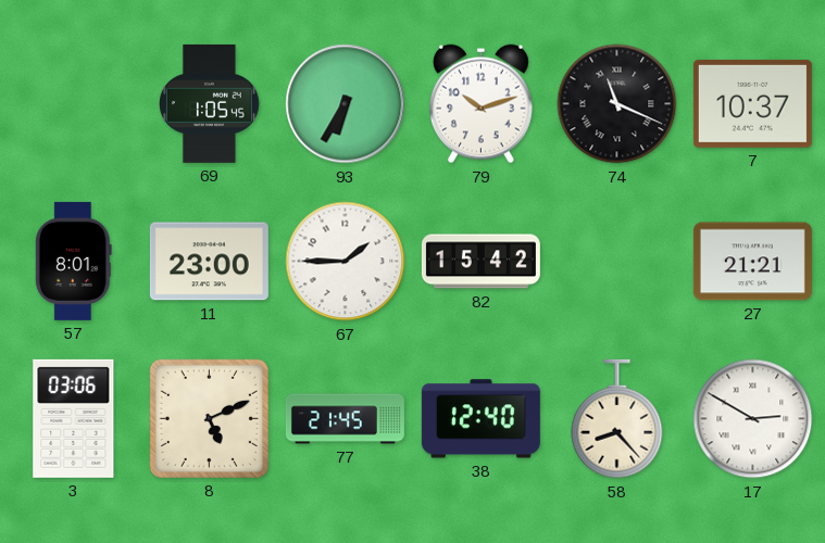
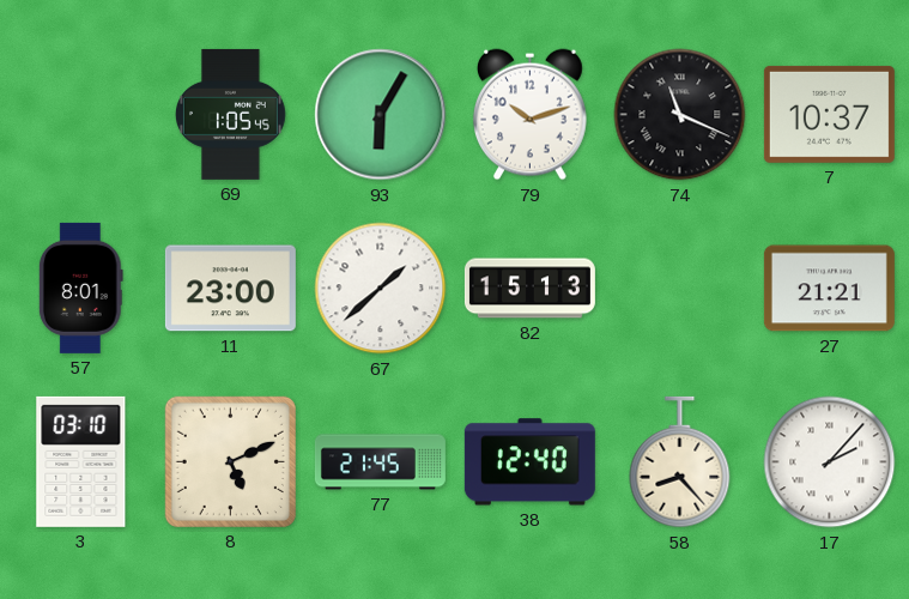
93: 6:35 -> 6:05
67: 1:45 -> 1:38
82: 15:42 -> 15:13
3: 03:06 -> 03:10
17: 2:50 -> 2:07
